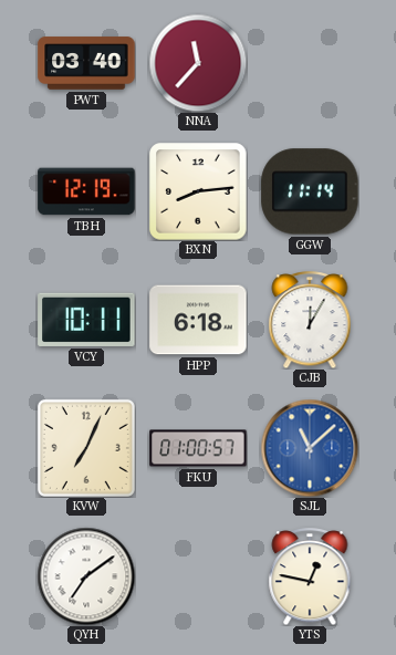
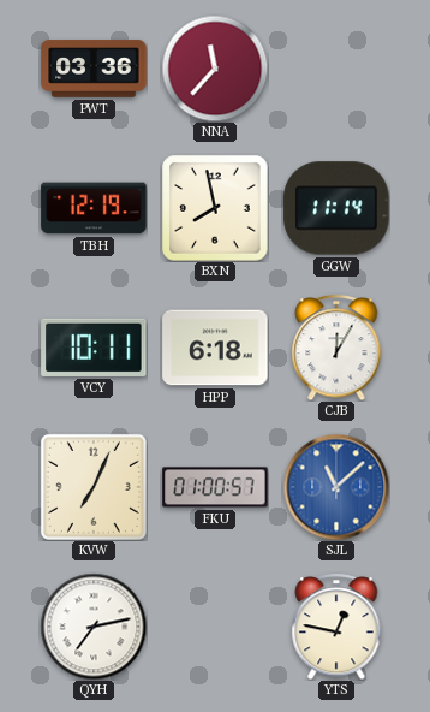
PWT: 03:40 -> 03:36
BXN: 8:14 -> 7:58
QYH: 7:09 -> 7:13
